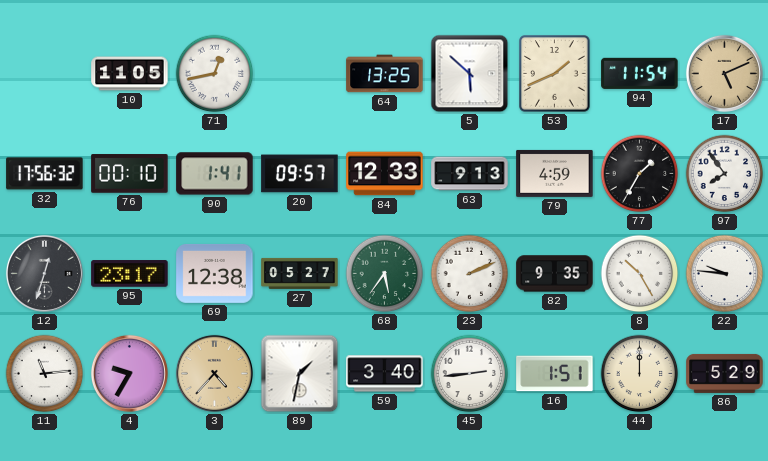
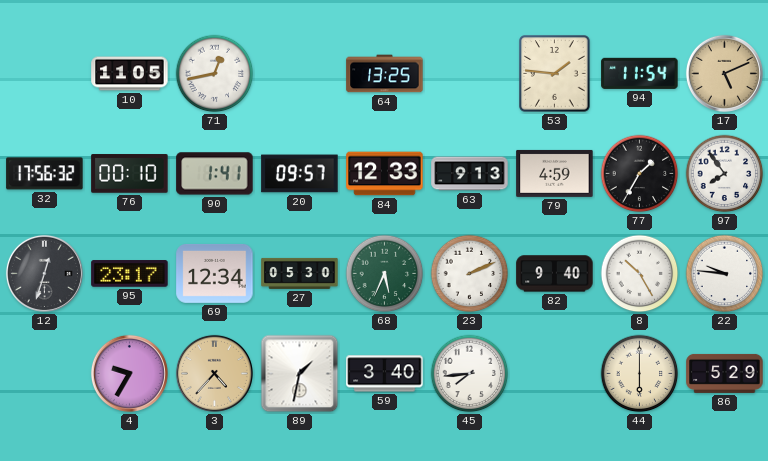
5: 5:52 -> none
53: 1:41 -> 1:46
69: 12:38 -> 12:34
27: 05:27 -> 05:30
68: 5:36 -> 5:34
82: 9:35 -> 9:40
11: 11:14 -> none
45: 2:44 -> 7:44
16: 1:51 -> none
44: 12:00 -> 6:00
